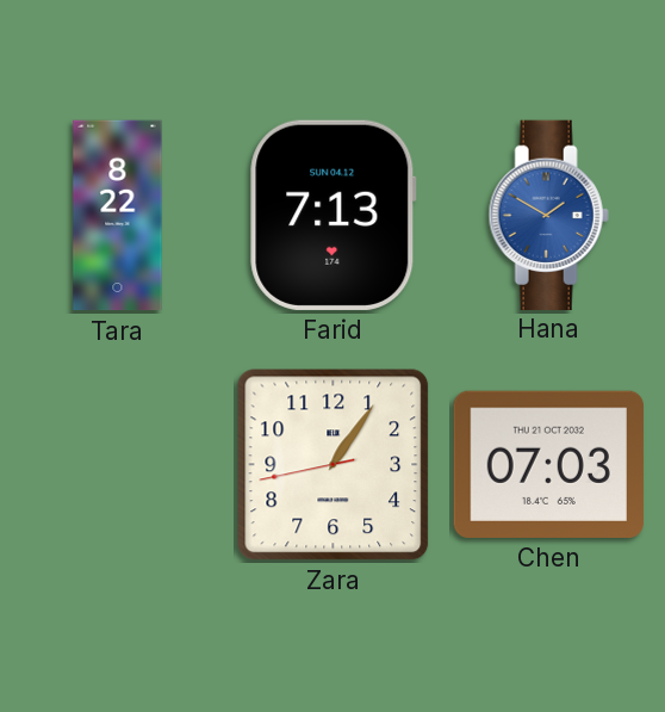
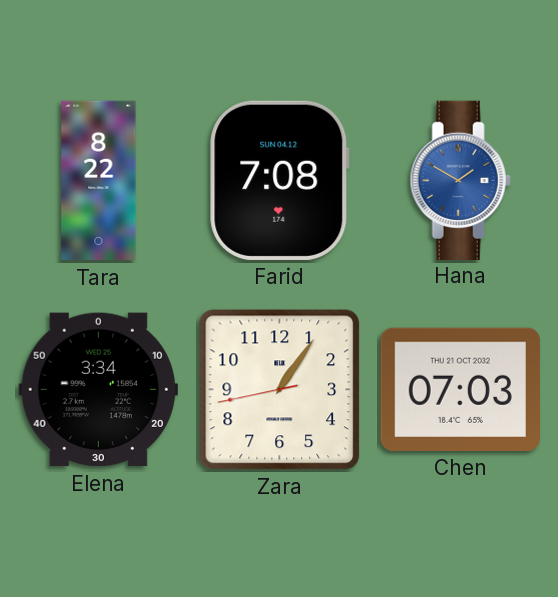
Farid: 7:13 -> 7:08
Elena: none -> 3:34
